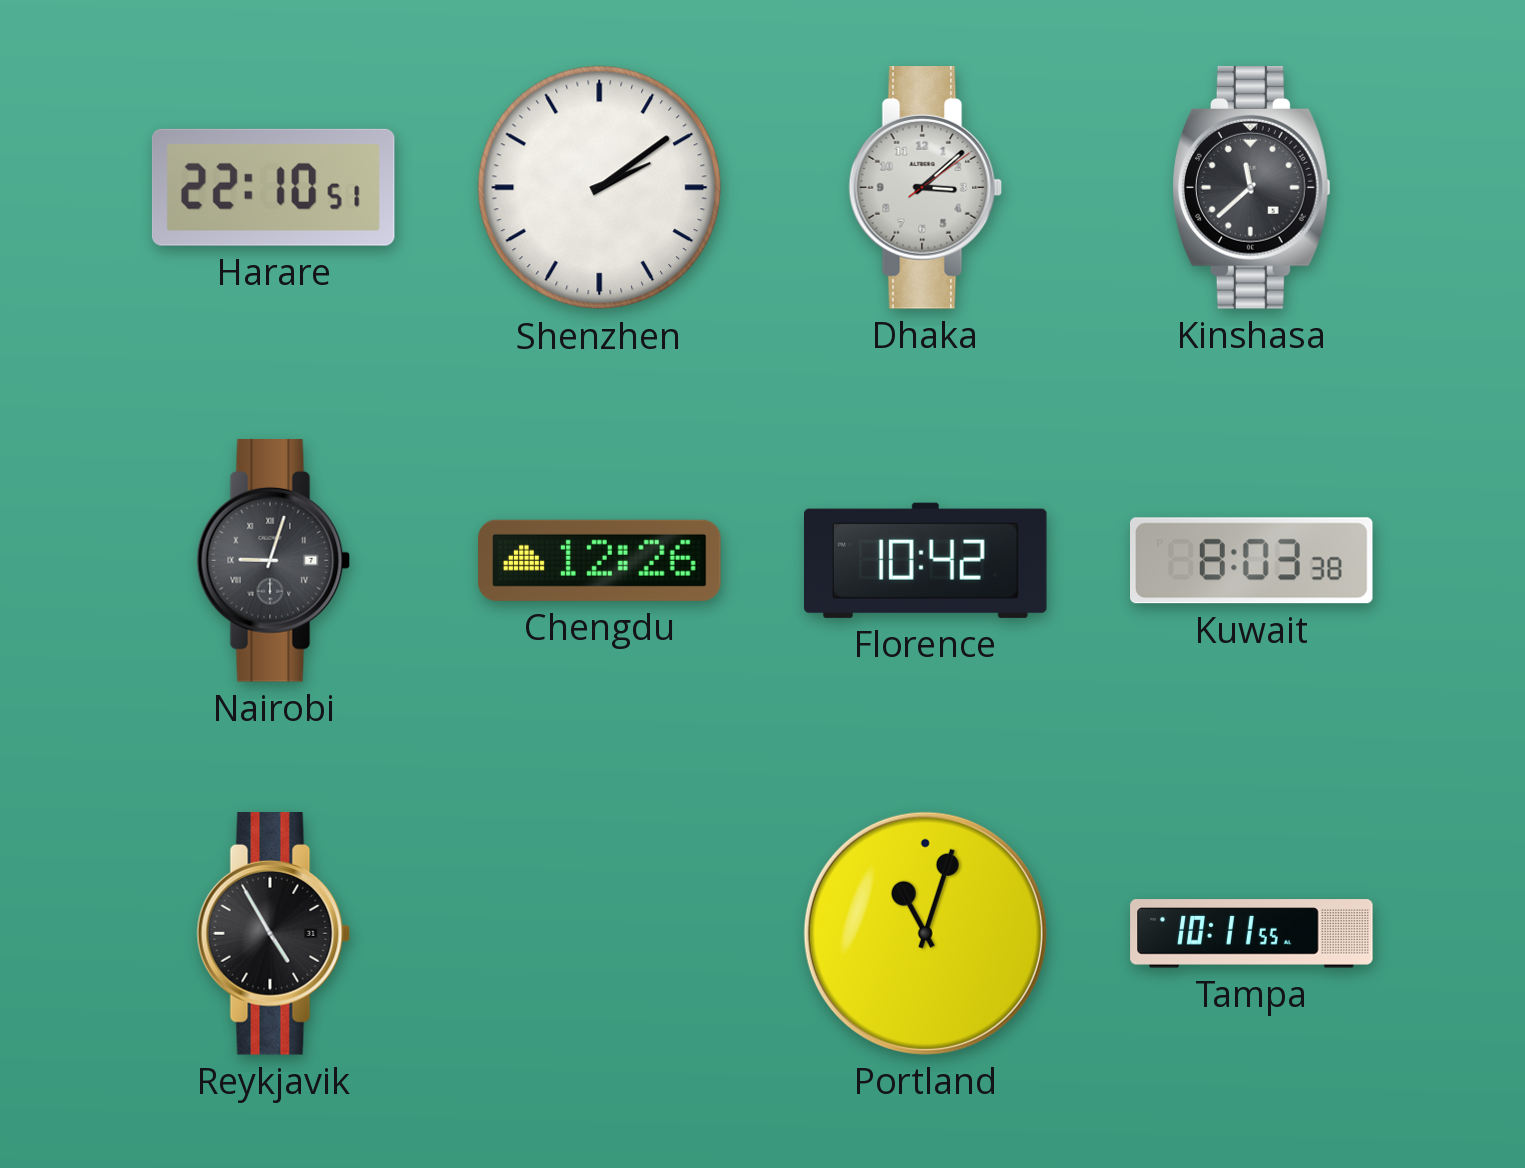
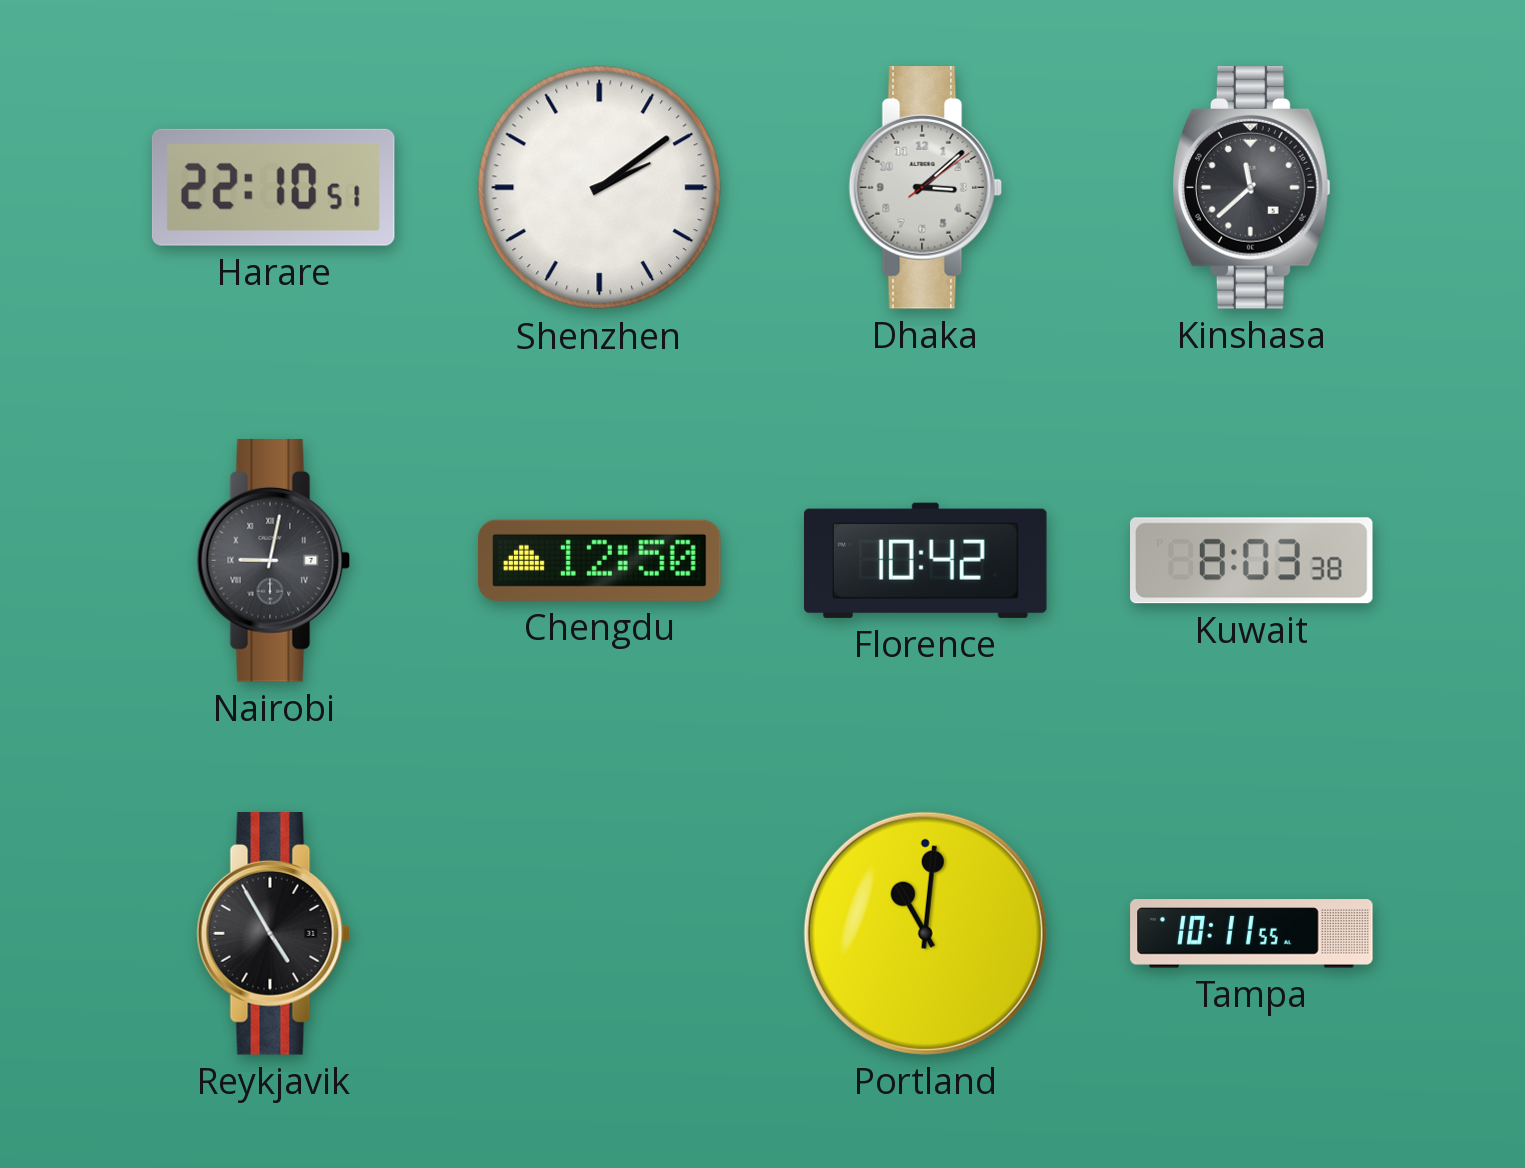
Nairobi: 9:03 -> 9:02
Chengdu: 12:26 -> 12:50
Portland: 11:03 -> 11:01
